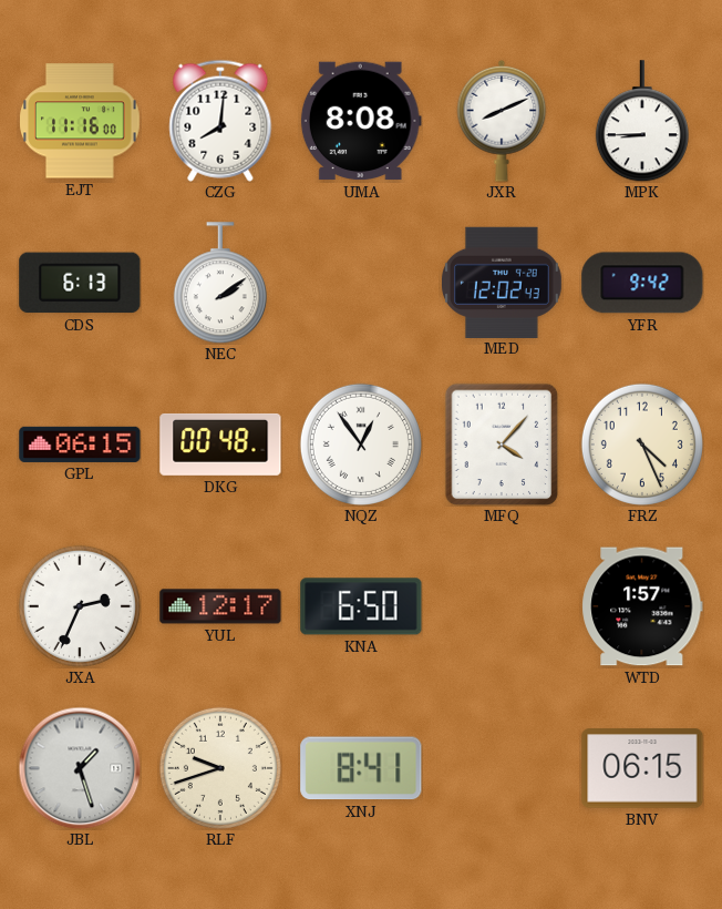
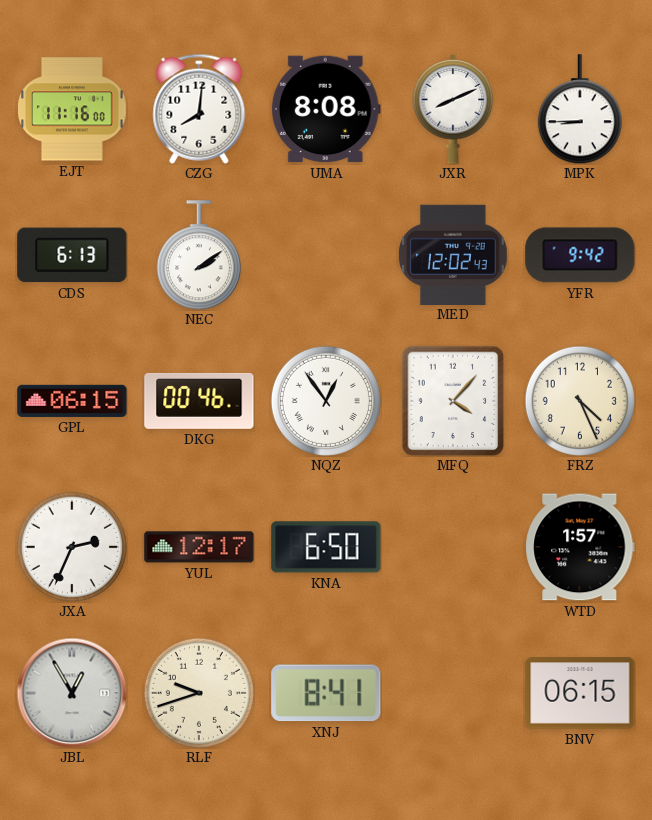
DKG: 00:48 -> 00:46
JBL: 1:27 -> 12:55
